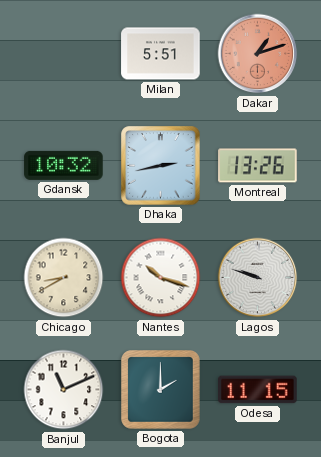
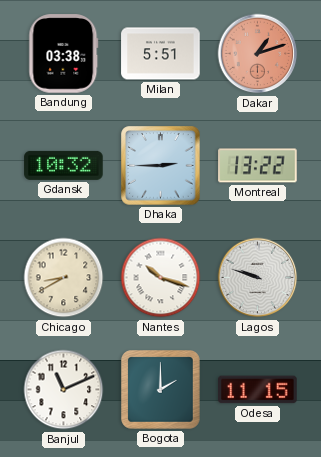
Bandung: none -> 03:38
Dhaka: 2:43 -> 2:45
Montreal: 13:26 -> 13:22
